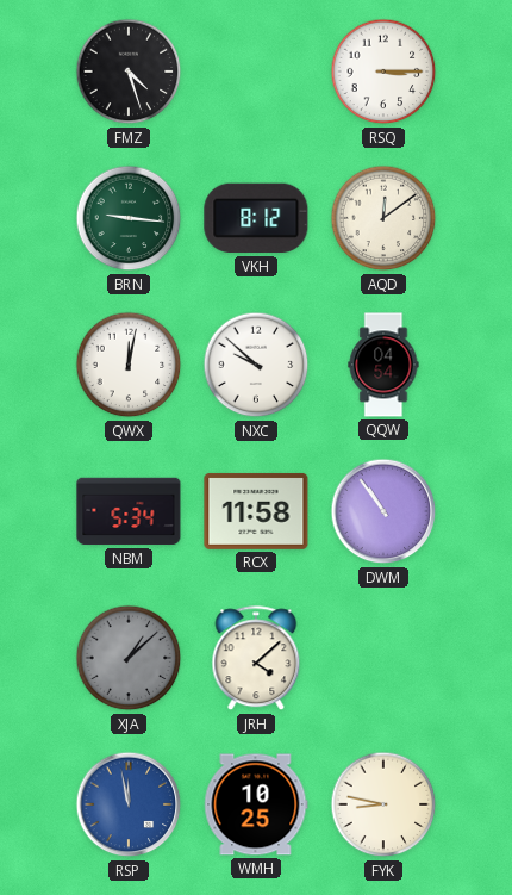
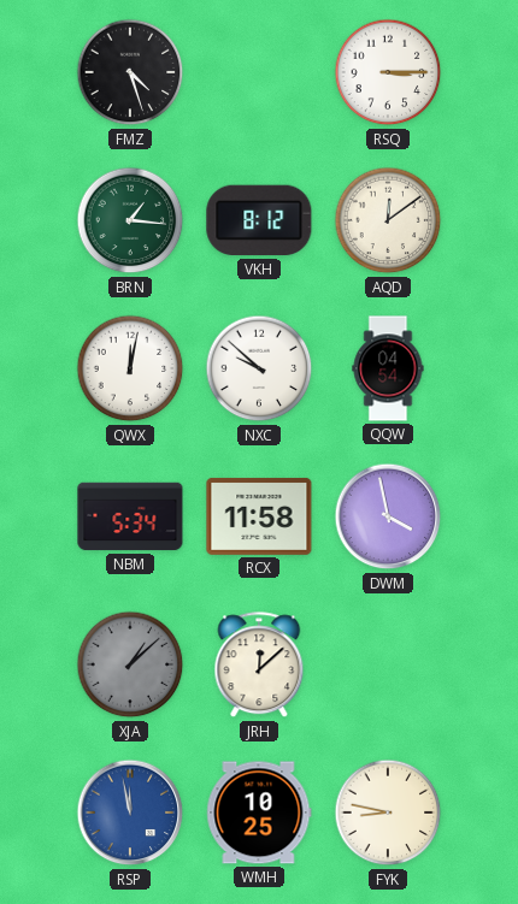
BRN: 9:16 -> 1:16
DWM: 10:54 -> 3:58
JRH: 4:08 -> 12:08
